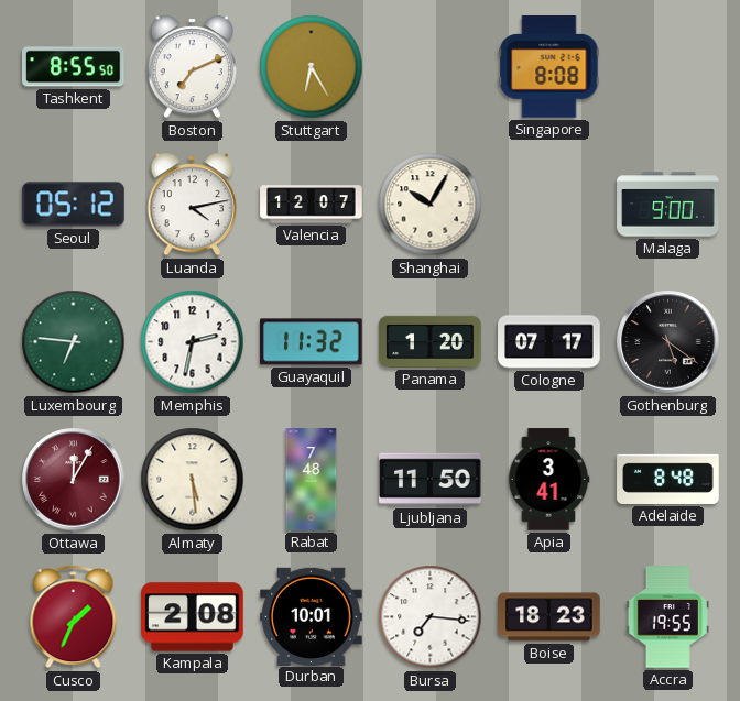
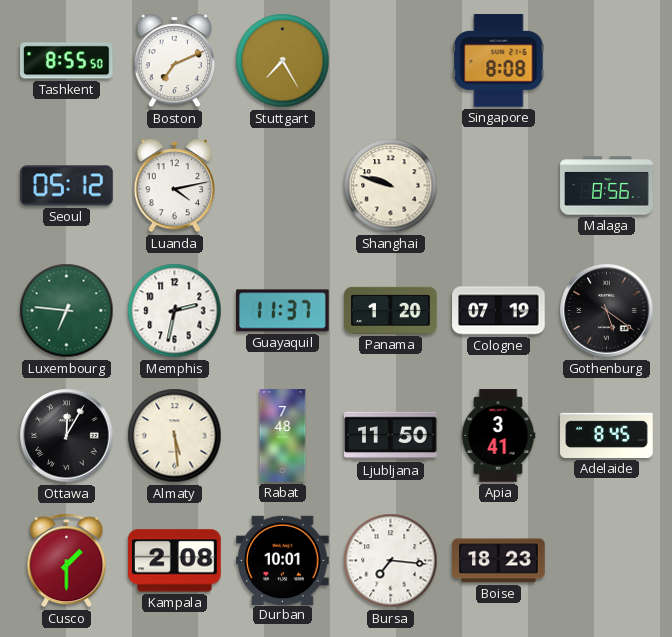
Stuttgart: 6:25 -> 7:25
Valencia: 12:07 -> none
Shanghai: 10:05 -> 9:48
Malaga: 9:00 -> 8:56
Guayaquil: 11:32 -> 11:37
Cologne: 07:17 -> 07:19
Ottawa dial: burgundy -> black
Adelaide: 8:48 -> 8:45
Cusco: 1:34 -> 1:30
Accra: 19:55 -> none
